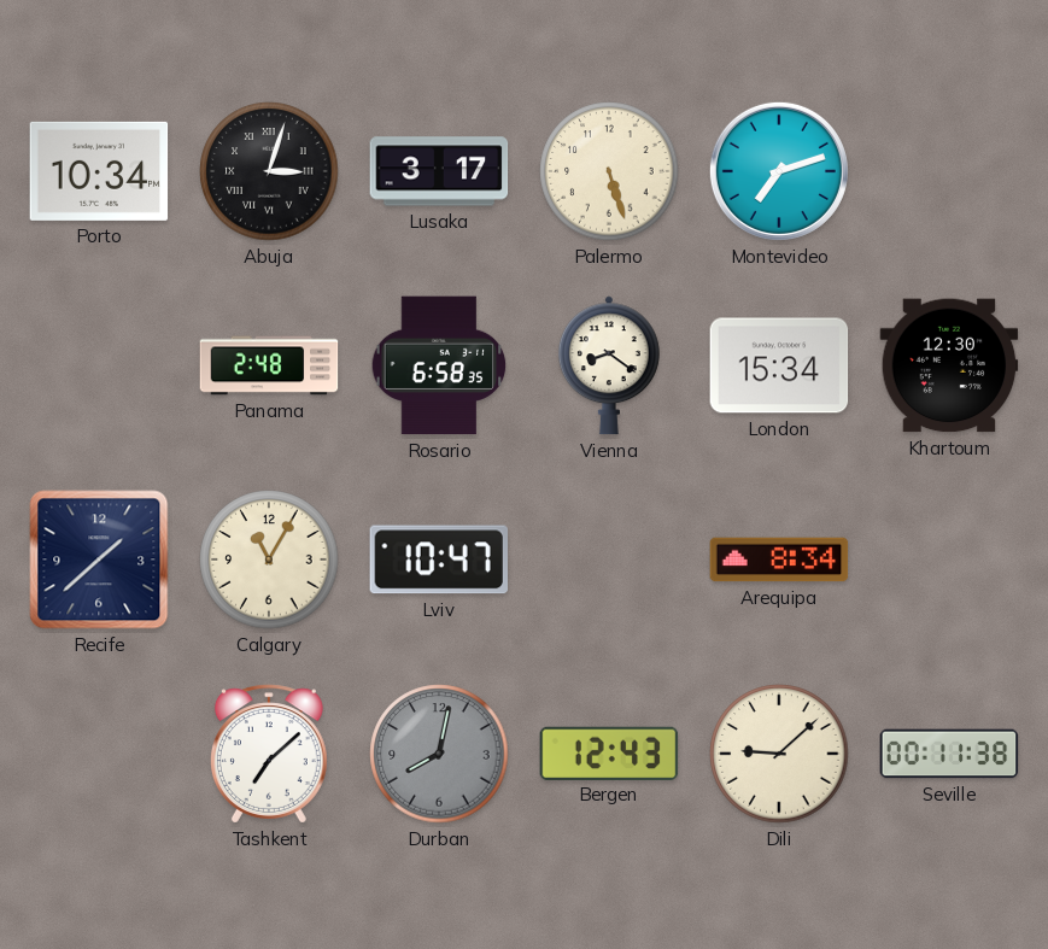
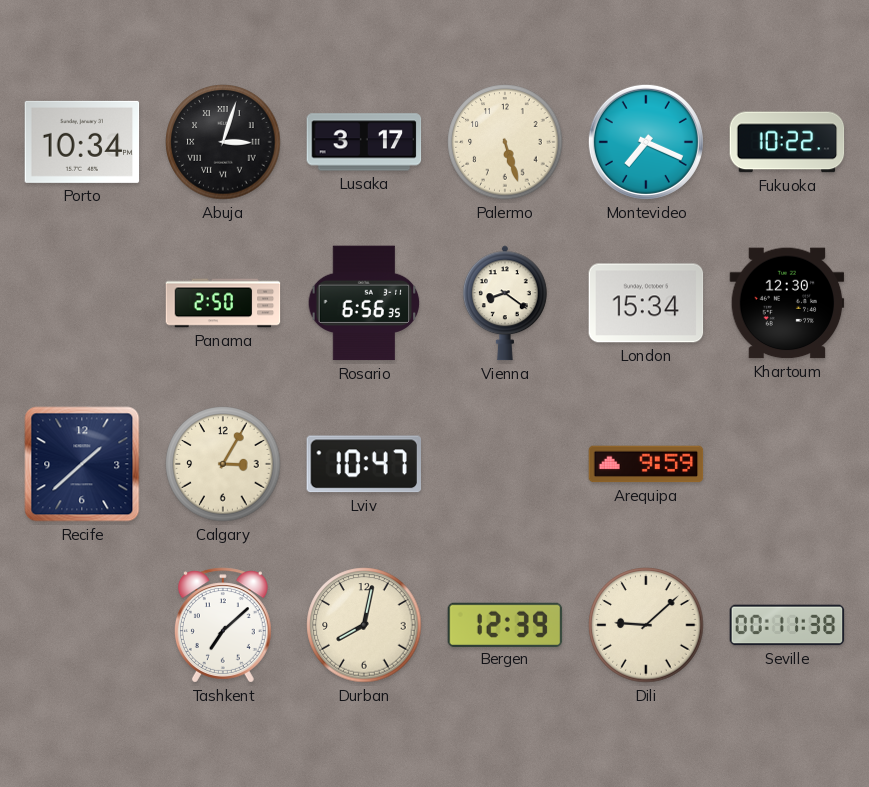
Montevideo: 7:12 -> 7:19
Fukuoka: none -> 10:22
Panama: 2:48 -> 2:50
Rosario: 6:58 -> 6:56
Calgary: 11:05 -> 3:05
Arequipa: 8:34 -> 9:59
Durban dial: grey -> cream
Bergen: 12:43 -> 12:39
